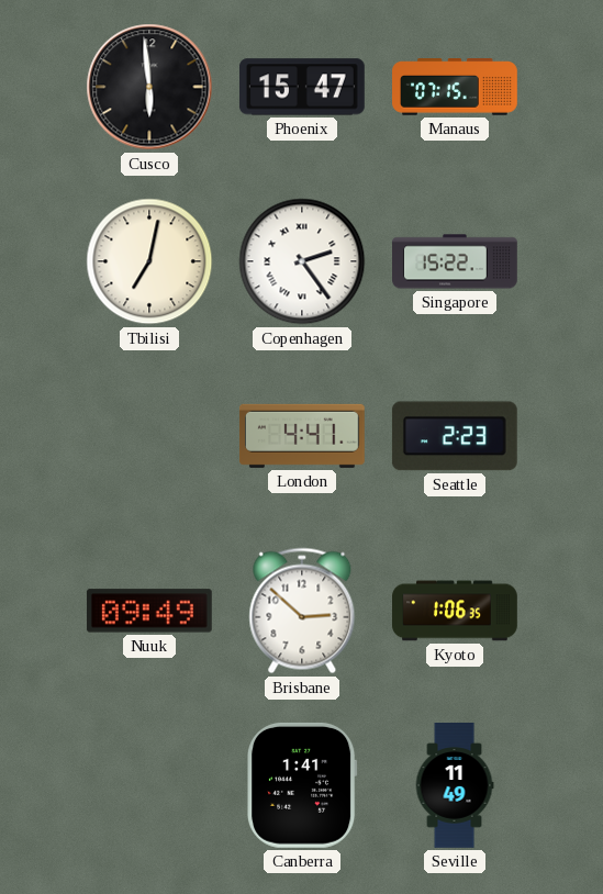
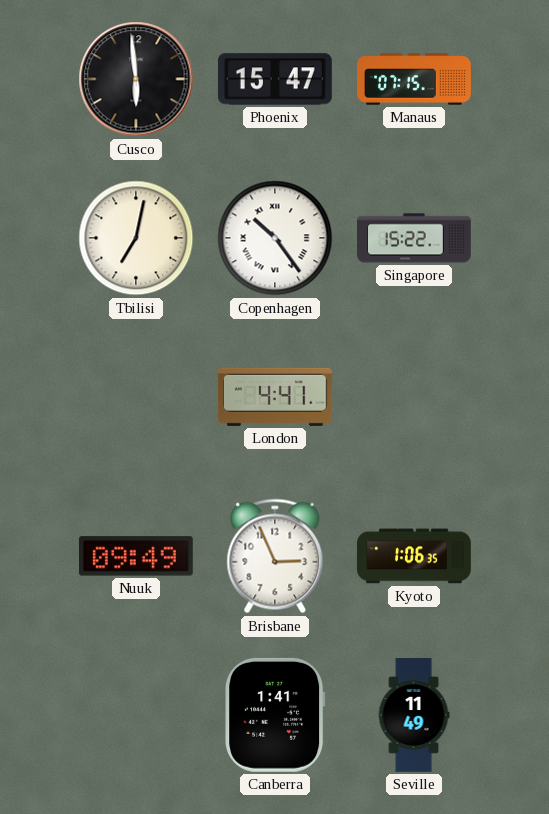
Copenhagen: 2:24 -> 10:24
Seattle: 2:23 -> none
Brisbane: 2:52 -> 2:56
